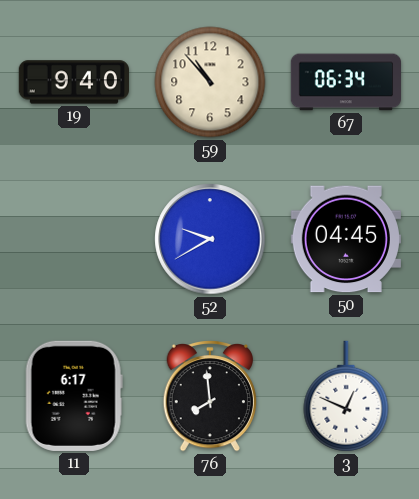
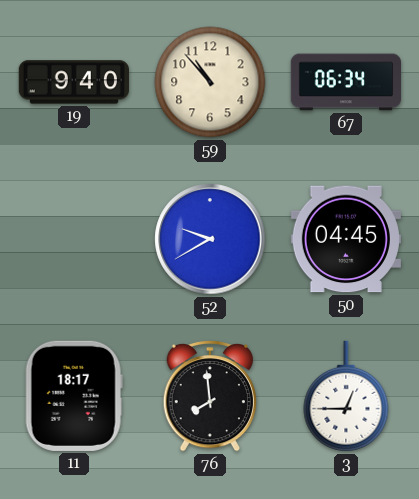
11: 6:17 -> 18:17
3: 12:49 -> 12:45
